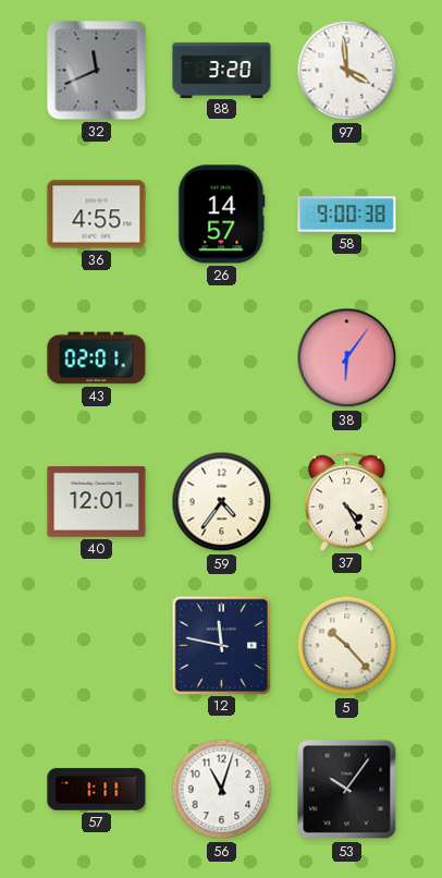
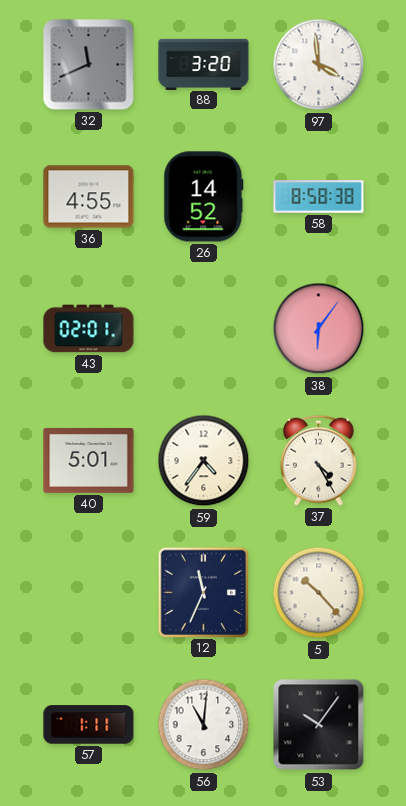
26: 14:57 -> 14:52
58: 9:00 -> 8:58
40: 12:01 -> 5:01
12: 11:47 -> 11:34
56: 11:03 -> 11:01
